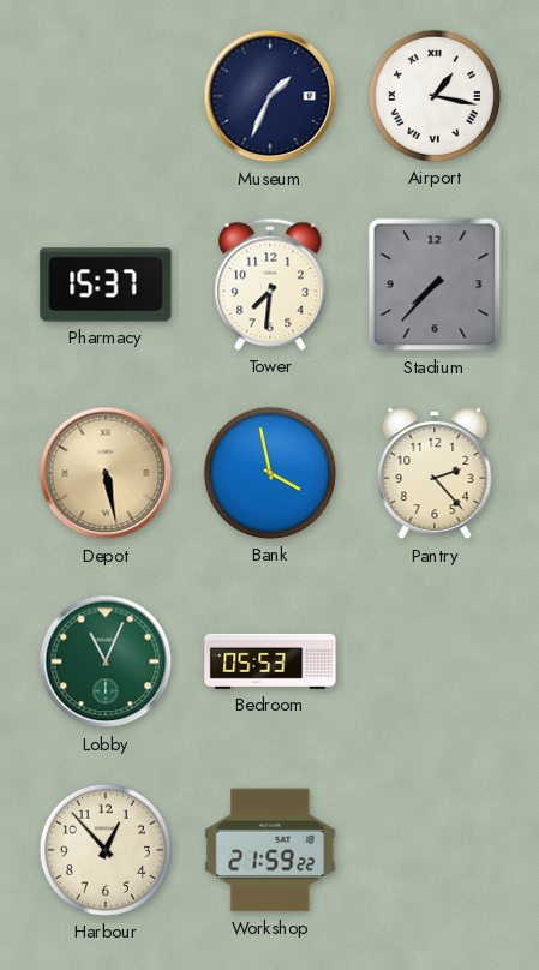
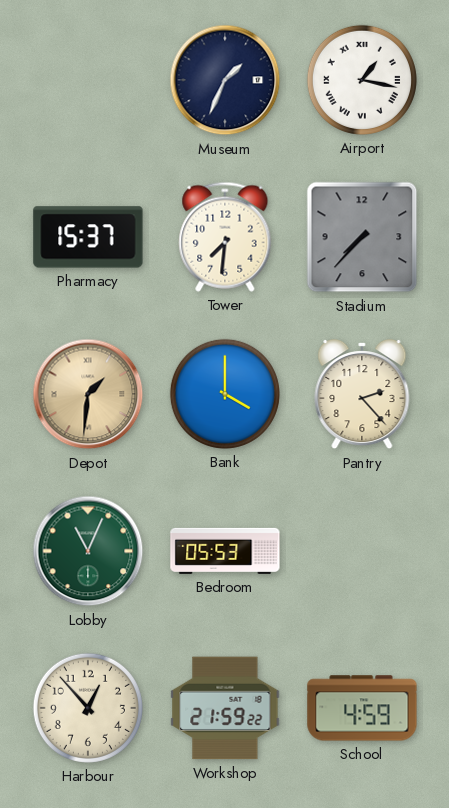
Depot: 5:28 -> 1:31
Bank: 3:58 -> 4:00
School: none -> 4:59
